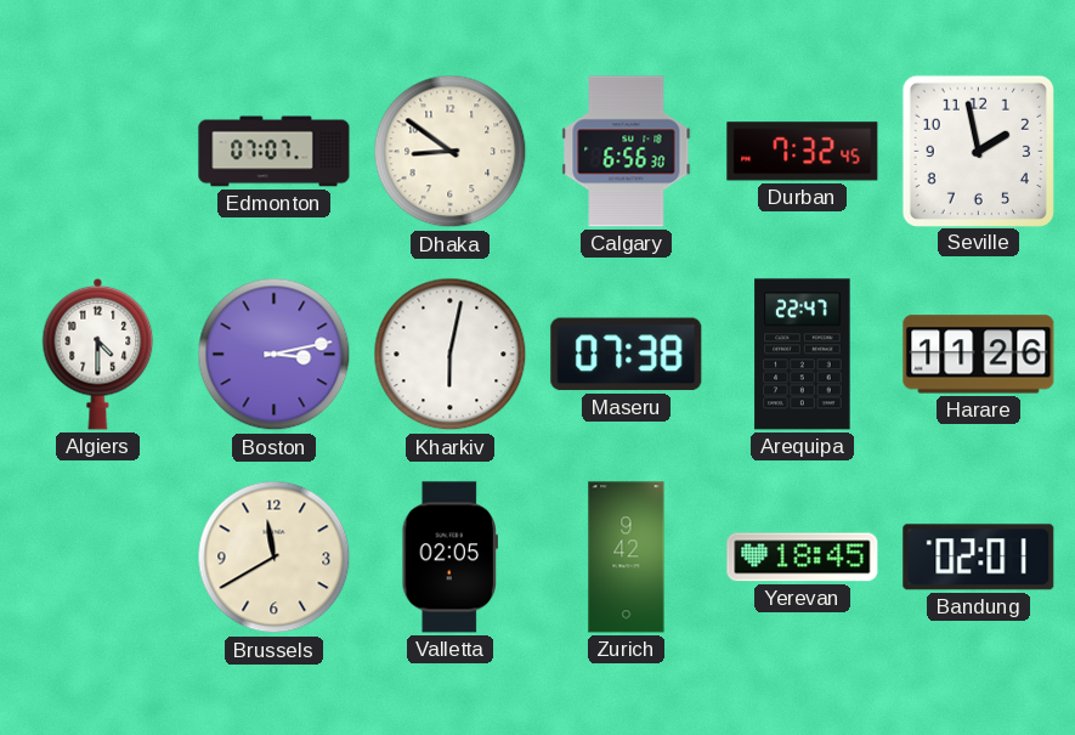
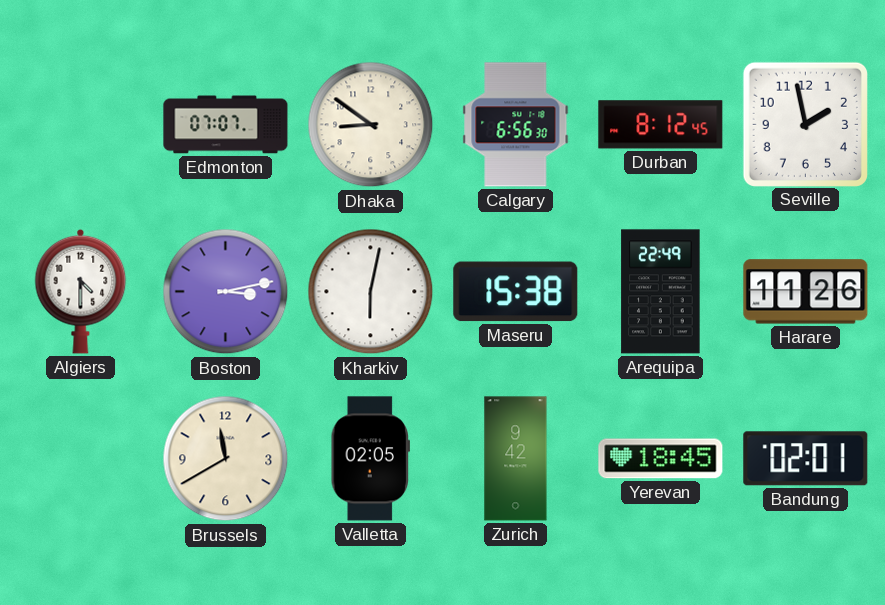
Durban: 7:32 -> 8:12
Maseru: 07:38 -> 15:38
Arequipa: 22:47 -> 22:49
